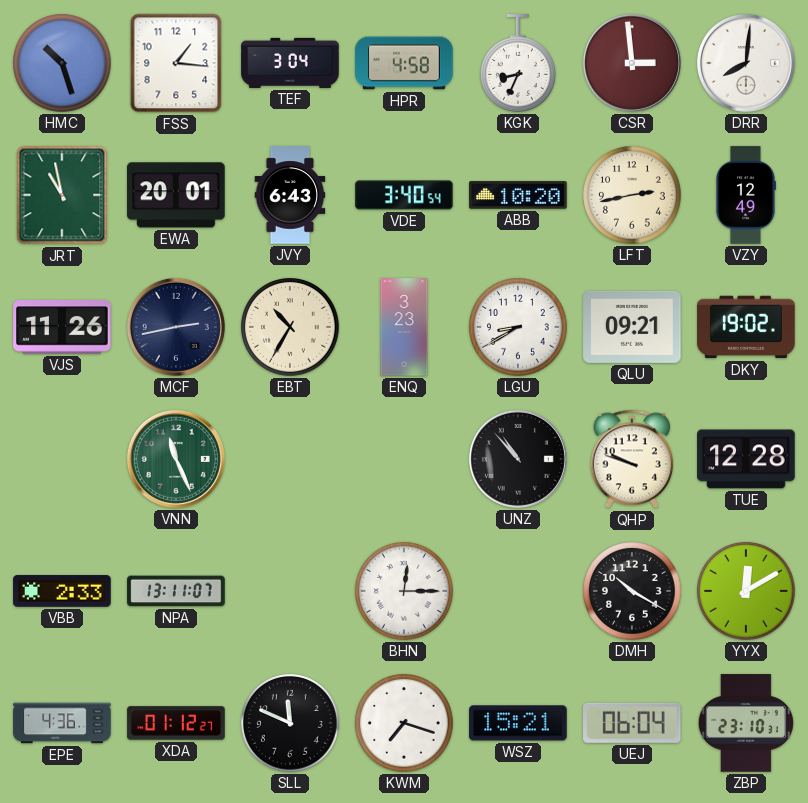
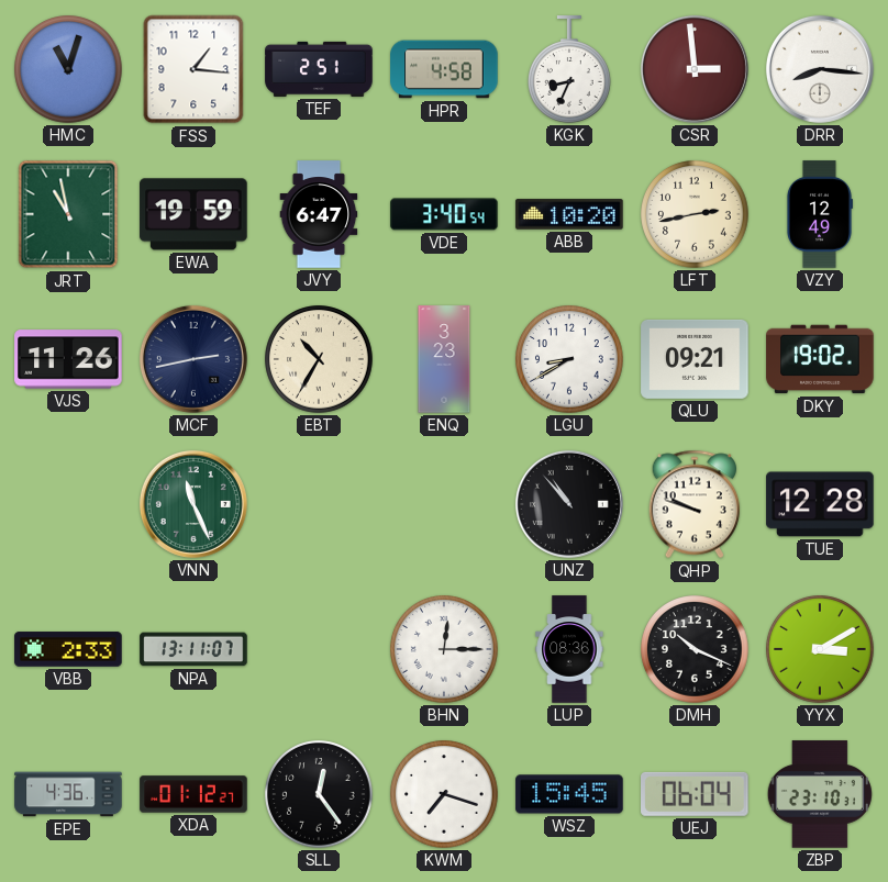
HMC: 10:27 -> 11:03
TEF: 3:04 -> 2:51
DRR: 8:01 -> 8:16
EWA: 20:01 -> 19:59
JVY: 6:43 -> 6:47
LUP: none -> 08:36
DMH: 10:20 -> 10:19
YYX: 12:10 -> 3:10
SLL: 11:49 -> 12:24
WSZ: 15:21 -> 15:45
